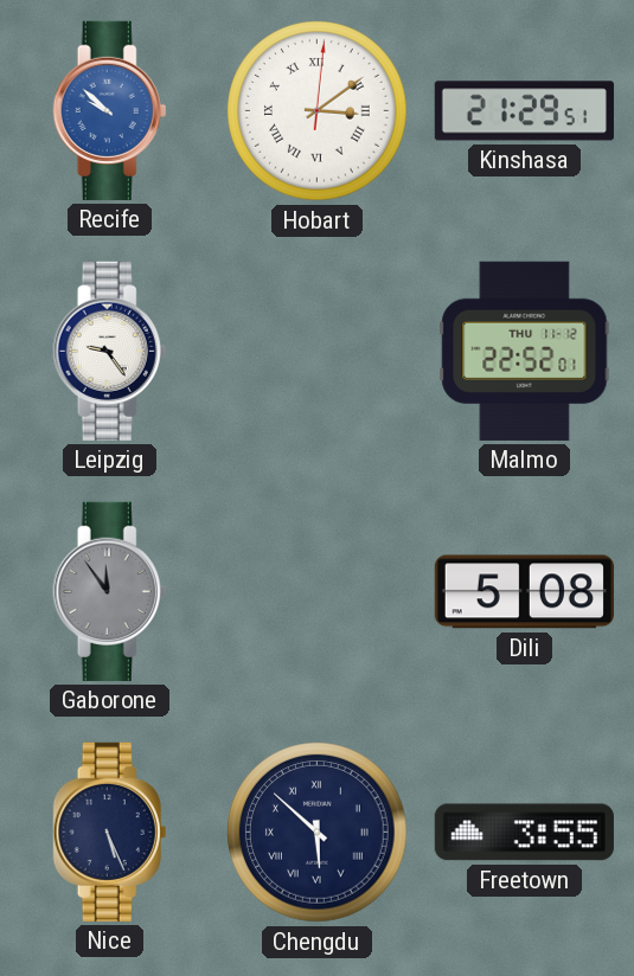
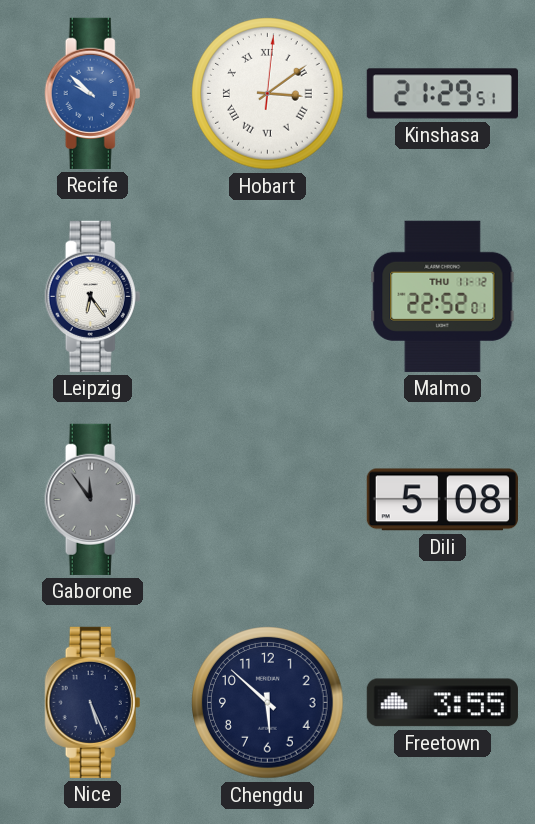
Leipzig: 9:24 -> 6:24
Chengdu numerals: Roman -> Arabic
